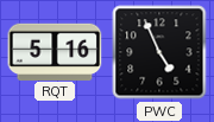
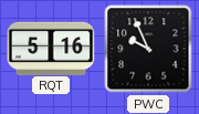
PWC: 4:56 -> 9:56
